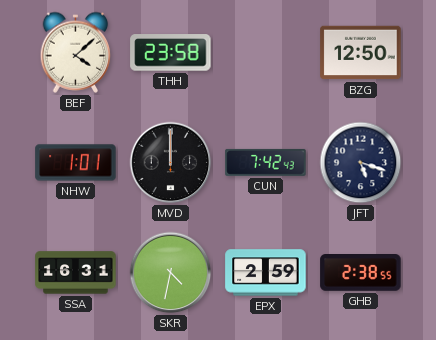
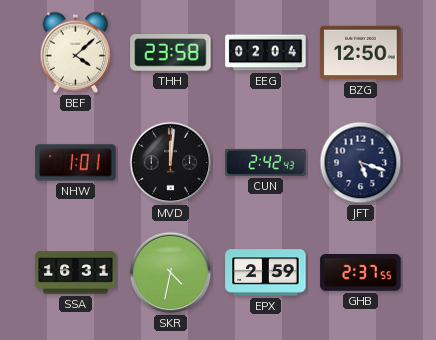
EEG: none -> 02:04
MVD: 12:00 -> 12:01
CUN: 7:42 -> 2:42
GHB: 2:38 -> 2:37
